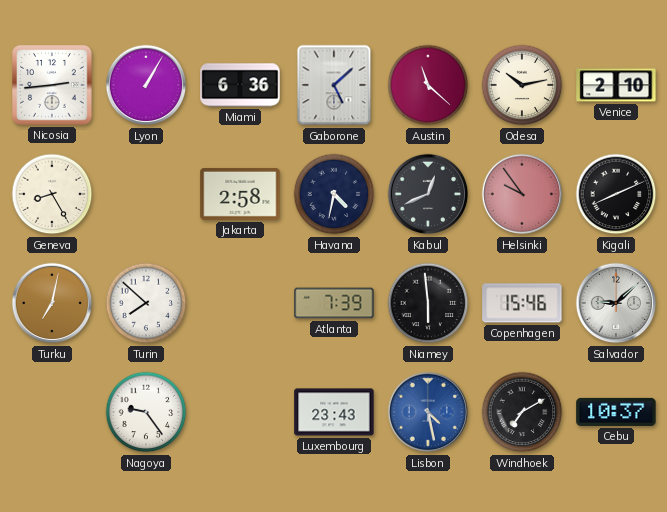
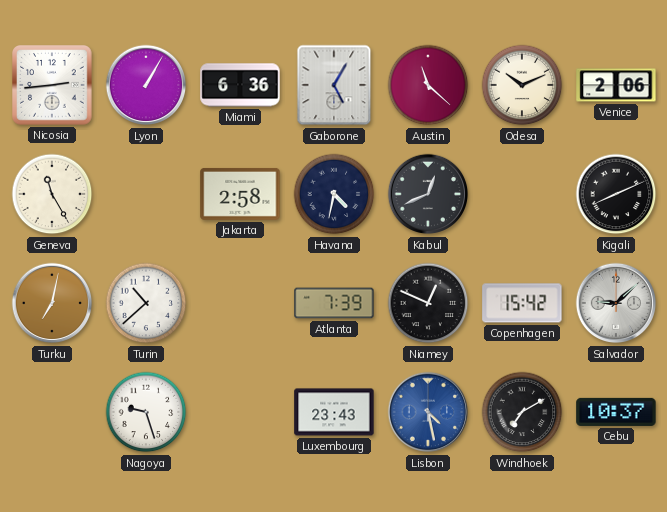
Gaborone: 5:08 -> 5:05
Odesa: 10:13 -> 10:11
Venice: 2:10 -> 2:06
Geneva: 8:25 -> 11:25
Helsinki: 9:54 -> none
Turin: 7:52 -> 10:38
Niamey: 5:59 -> 12:49
Copenhagen: 15:46 -> 15:42
Nagoya: 9:24 -> 9:27
